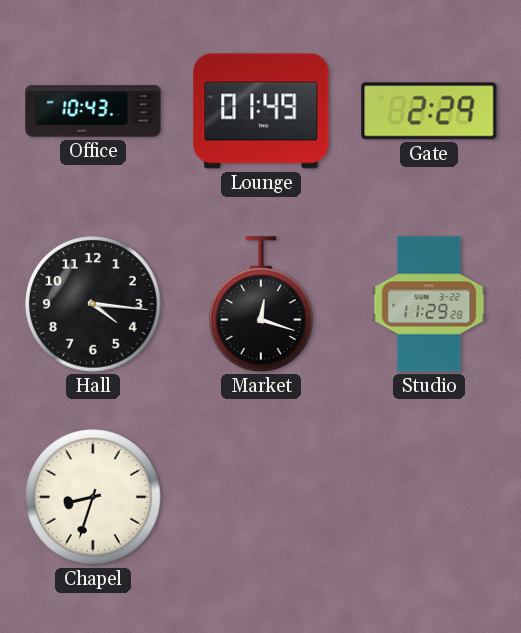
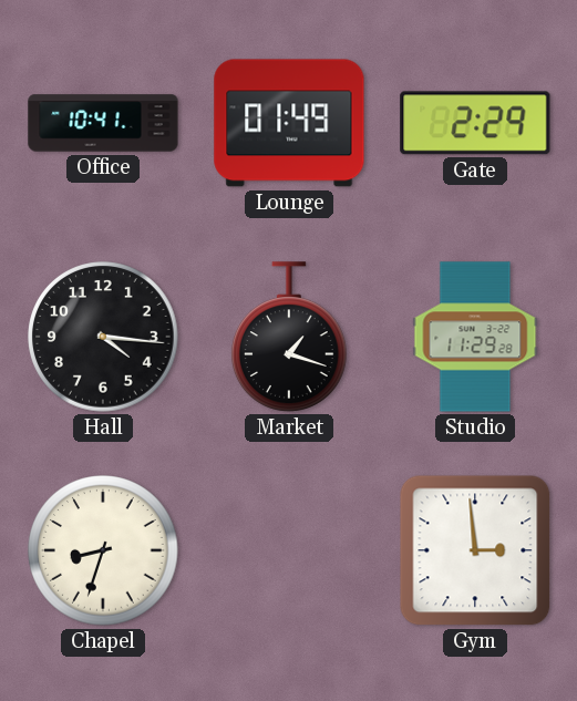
Office: 10:43 -> 10:41
Market: 12:18 -> 1:18
Gym: none -> 2:59
